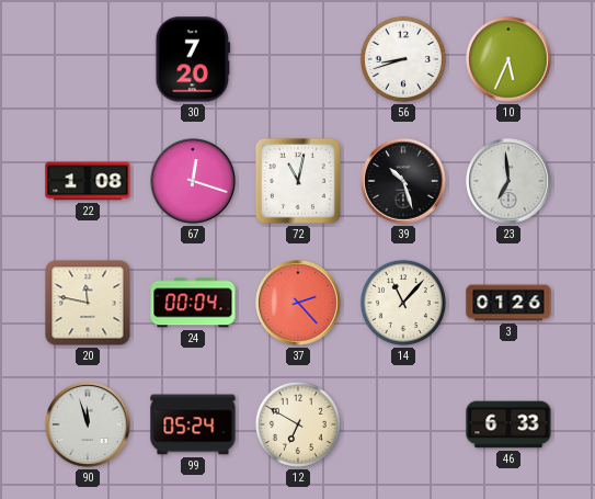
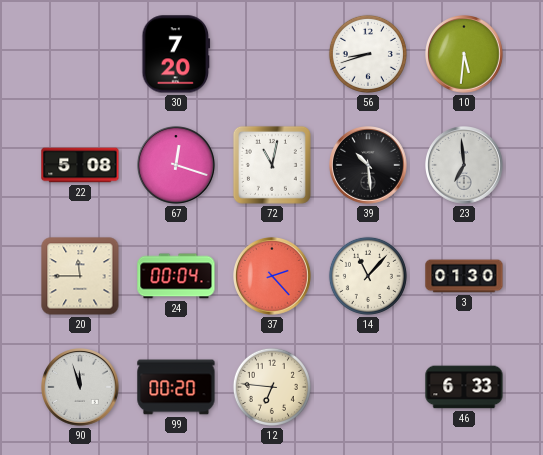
10: 5:34 -> 5:31
22: 1:08 -> 5:08
39: 10:27 -> 10:29
20: 11:47 -> 11:45
3: 01:26 -> 01:30
99: 05:24 -> 00:20
12: 6:50 -> 6:46
